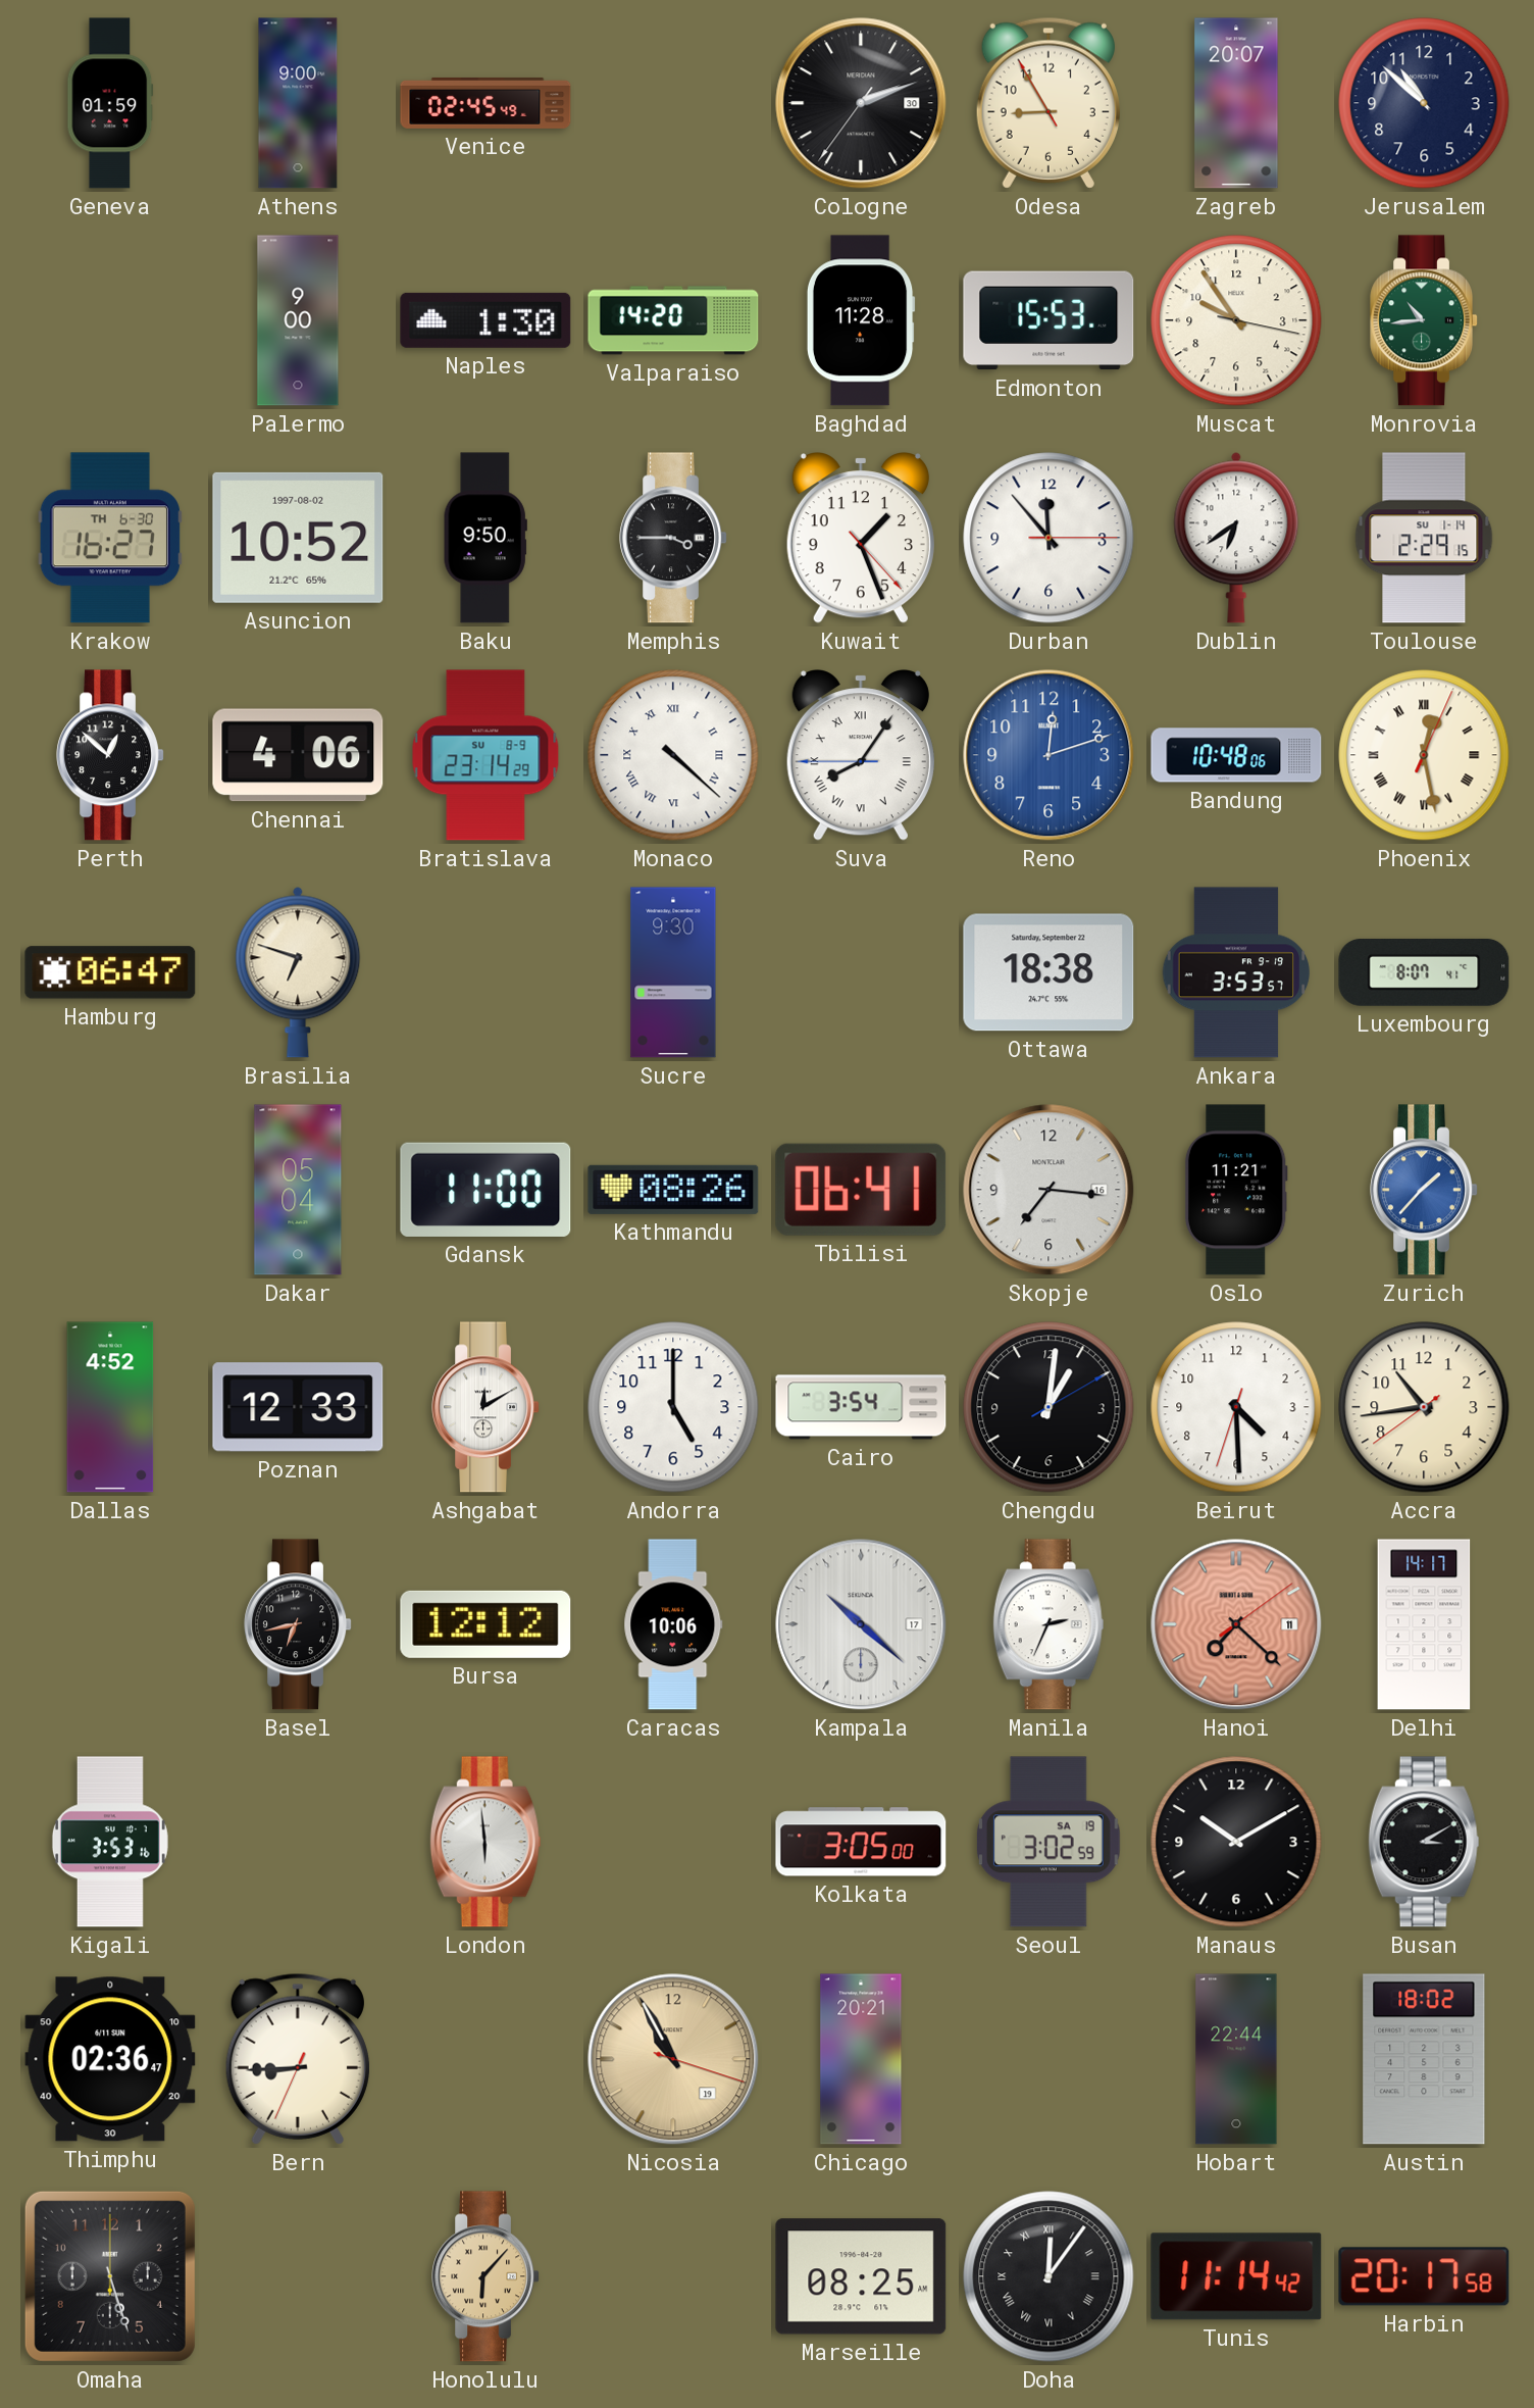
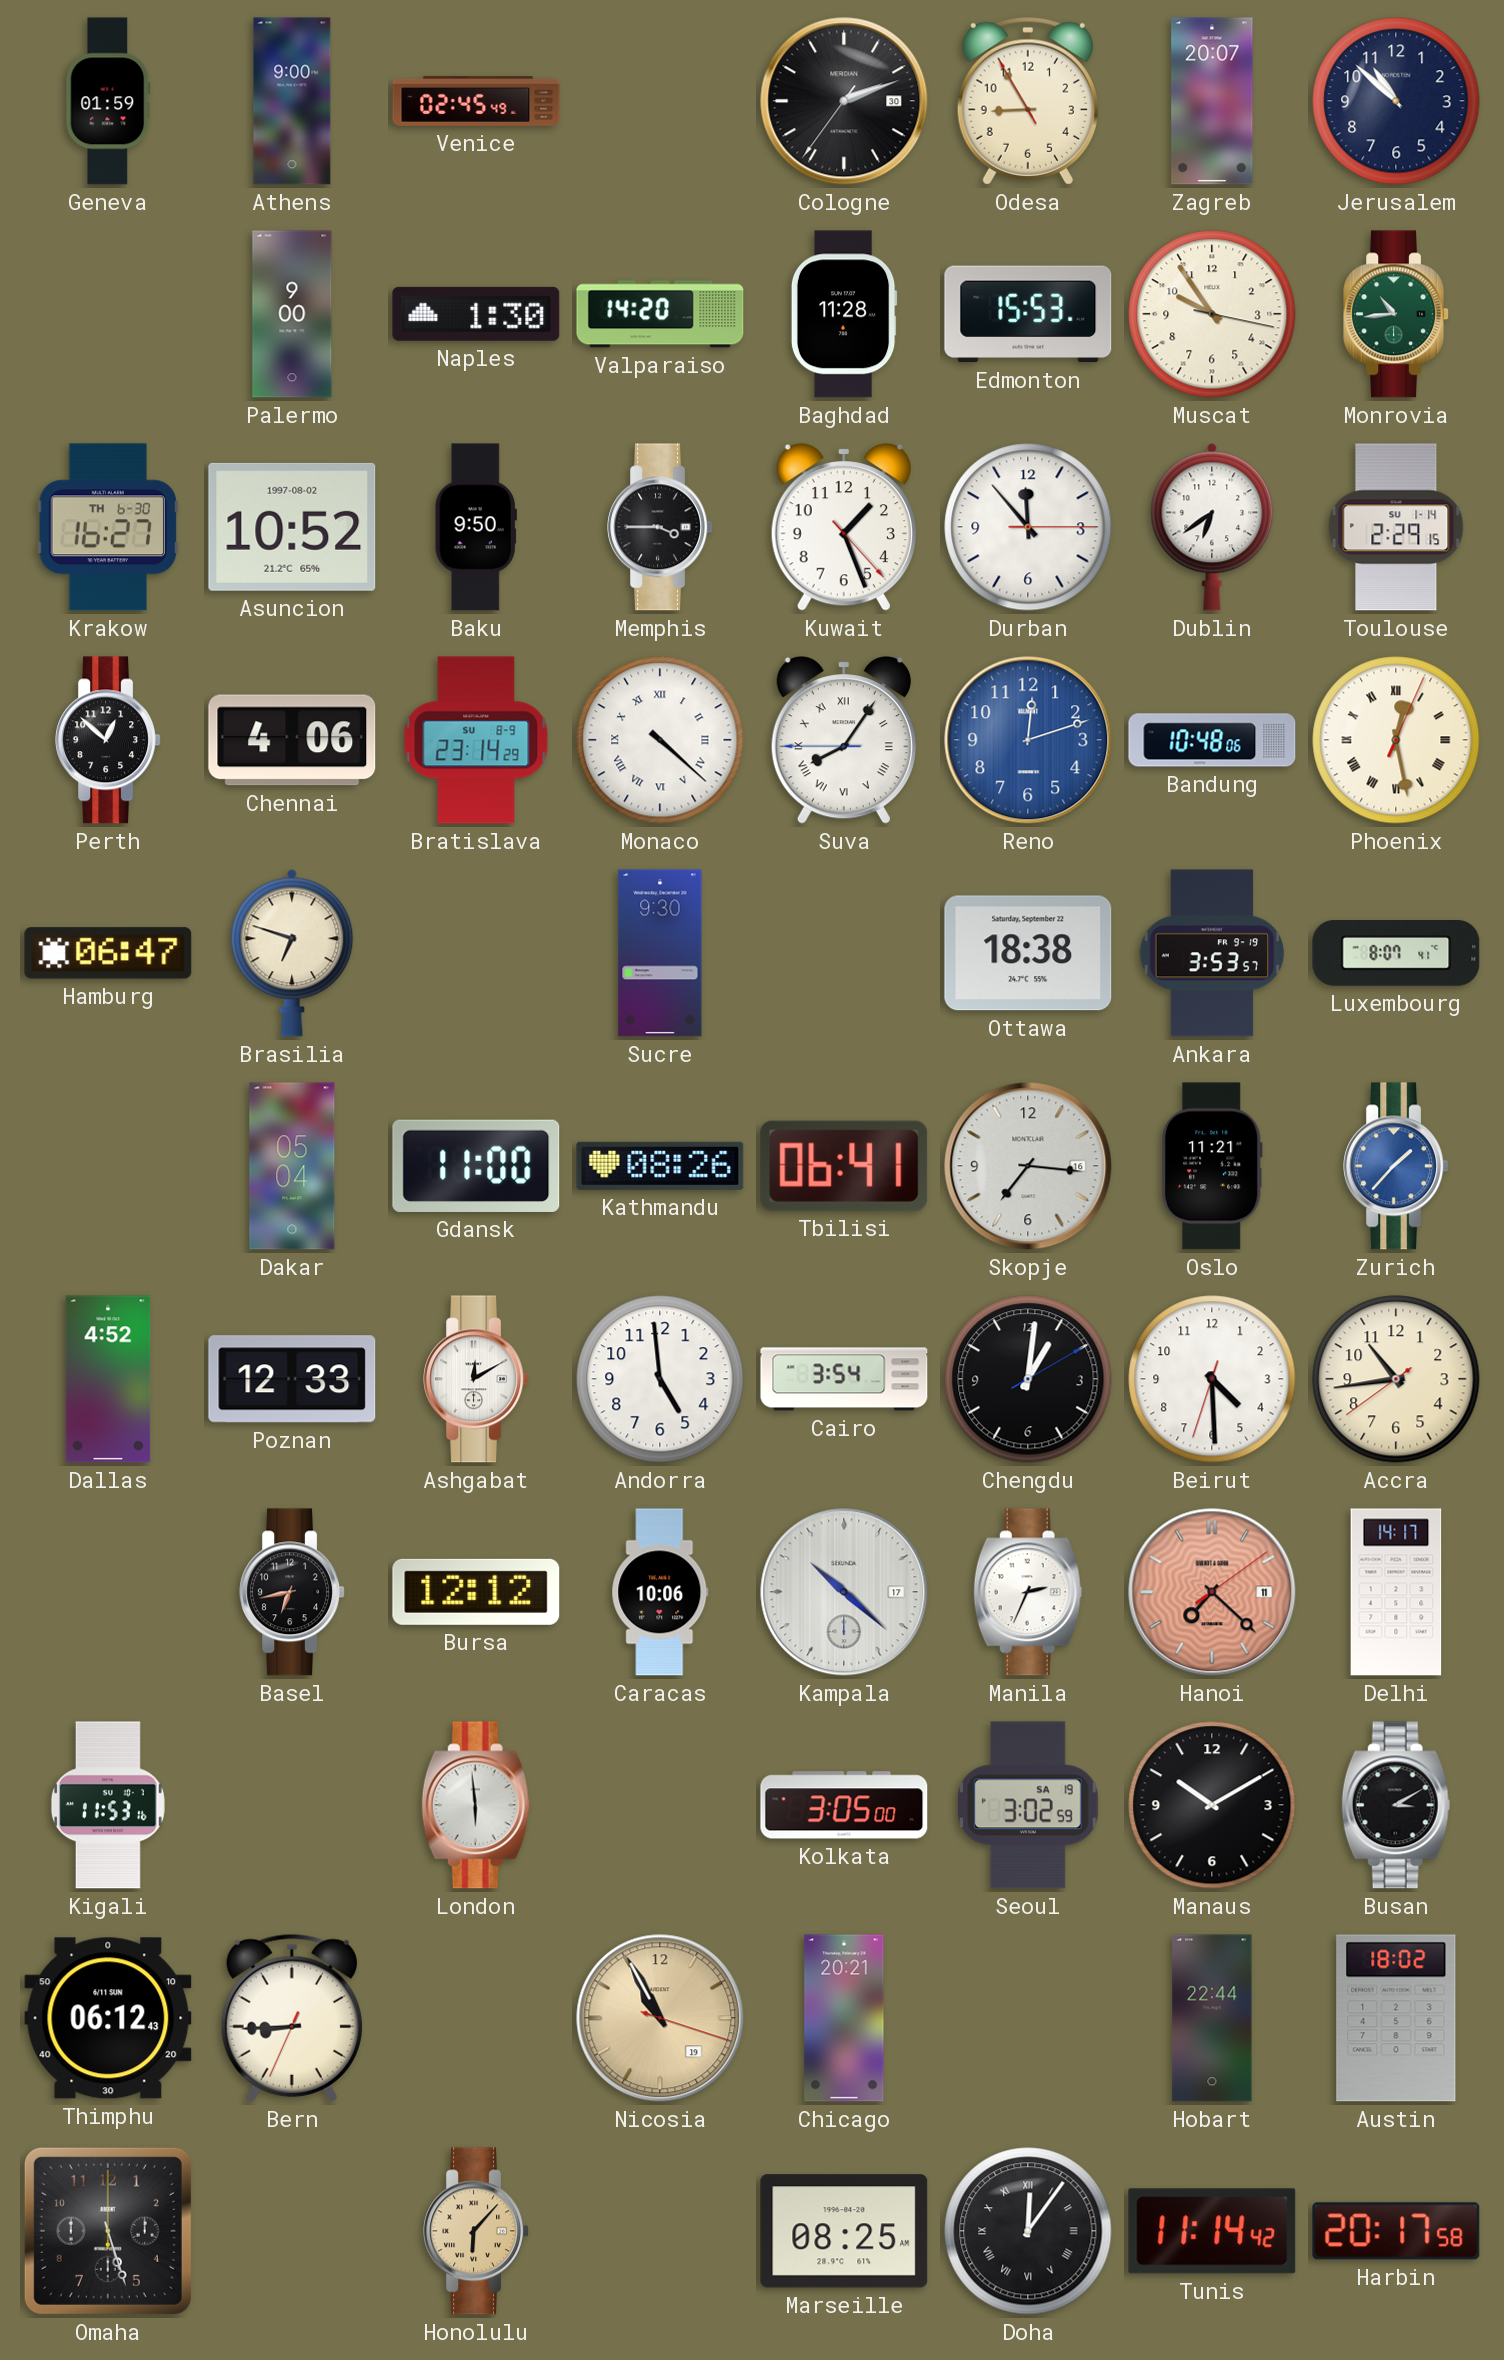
Andorra: 5:00 -> 4:59
Kigali: 3:53 -> 11:53
Thimphu: 02:36 -> 06:12
